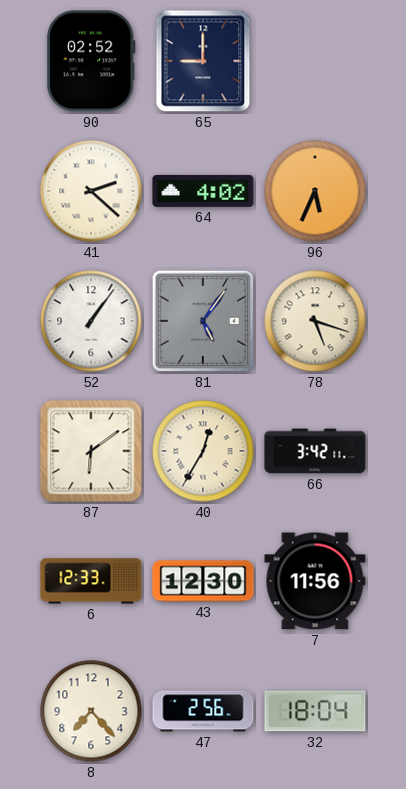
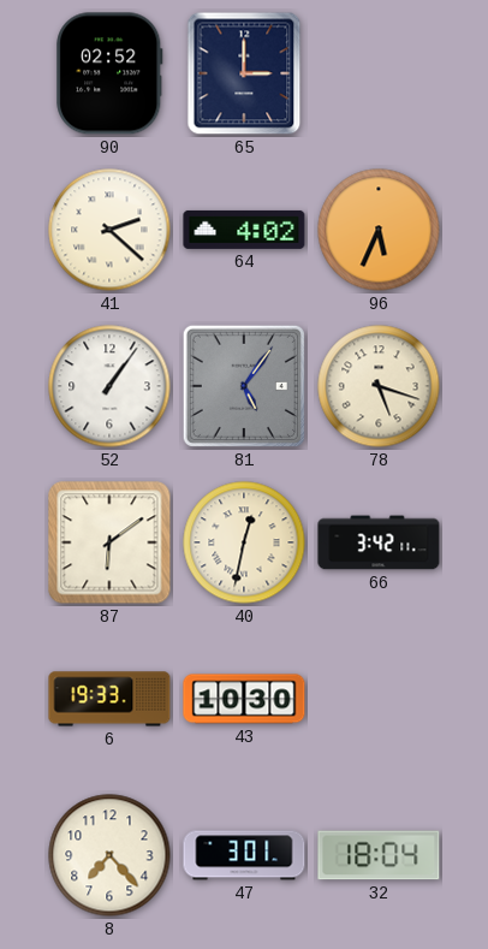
65: 9:00 -> 3:00
40: 12:35 -> 12:32
6: 12:33 -> 19:33
43: 12:30 -> 10:30
7: 11:56 -> none
47: 2:56 -> 3:01
